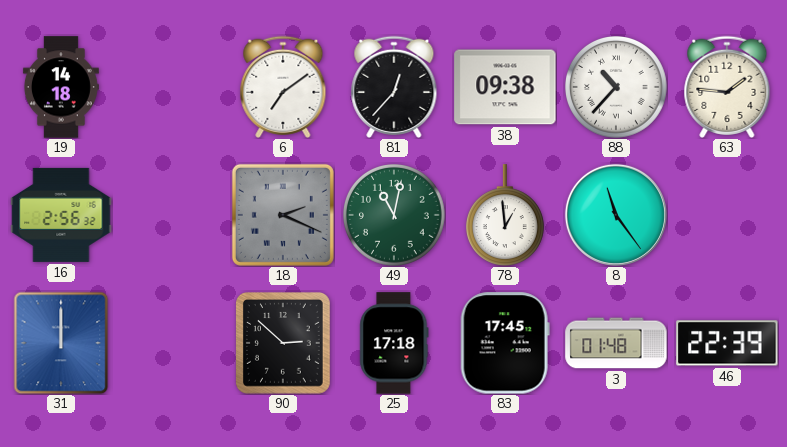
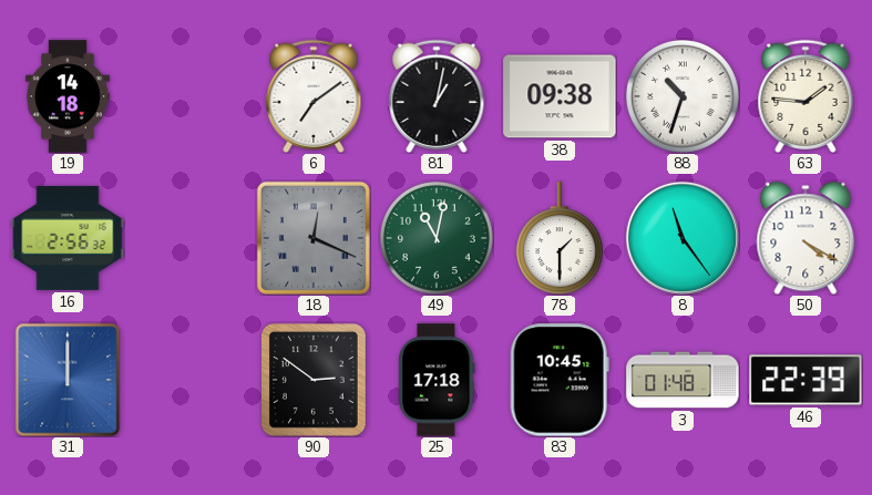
81: 12:37 -> 1:02
88: 10:37 -> 10:33
18: 2:19 -> 12:19
78: 12:59 -> 1:30
50: none -> 4:20
90: 2:52 -> 2:51
83: 17:45 -> 10:45
